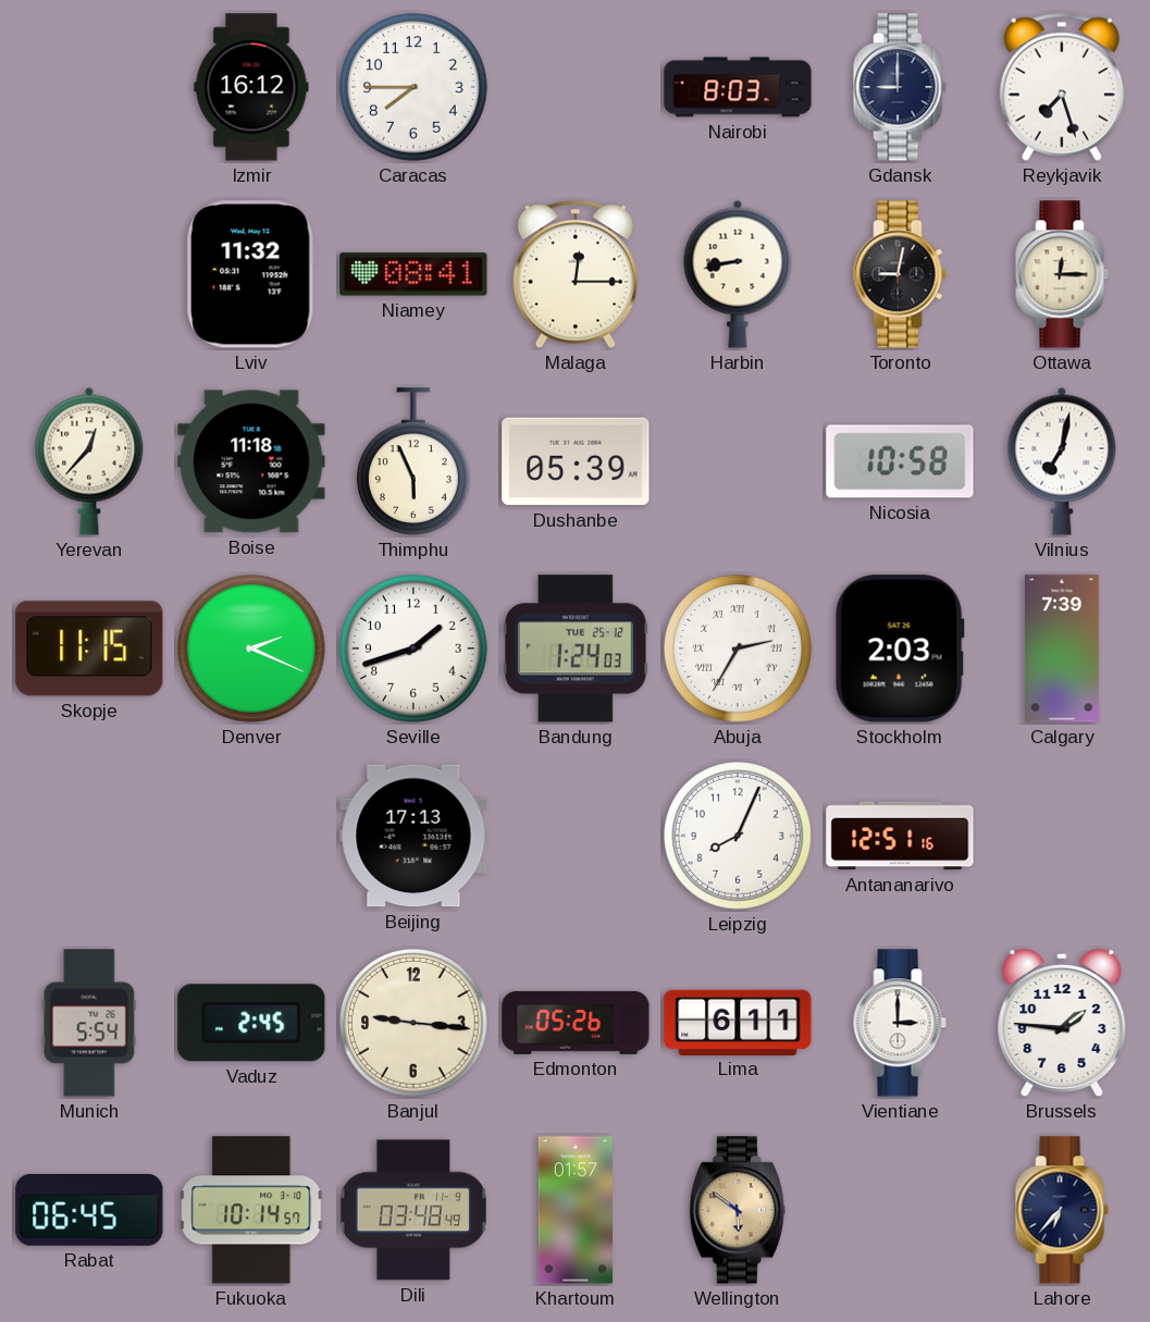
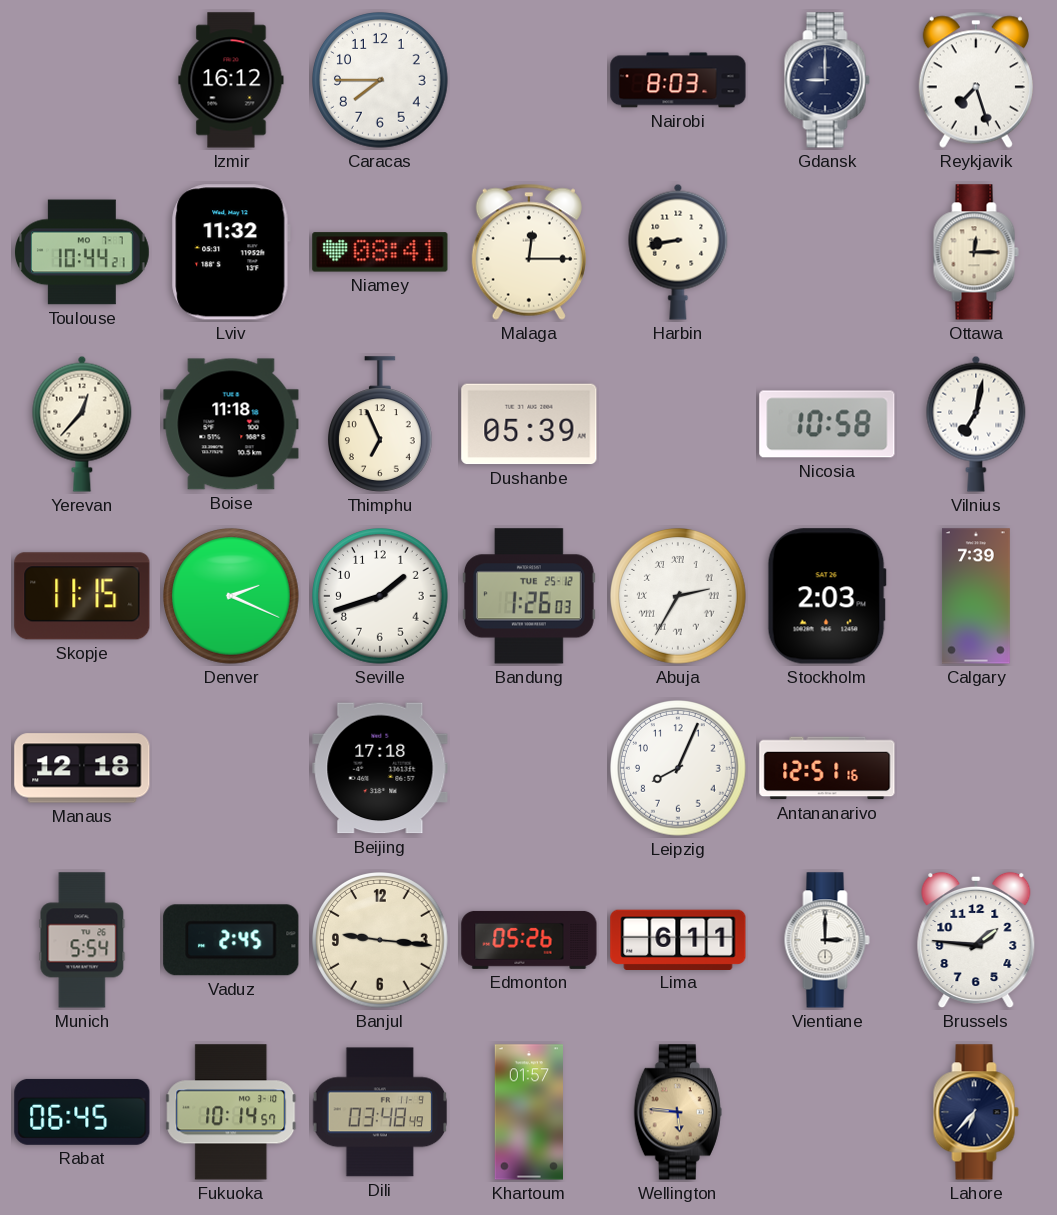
Toulouse: none -> 10:44
Toronto: 9:02 -> none
Thimphu: 5:56 -> 6:56
Bandung: 1:24 -> 1:26
Manaus: none -> 12:18
Beijing: 17:13 -> 17:18
Wellington: 5:51 -> 5:46
